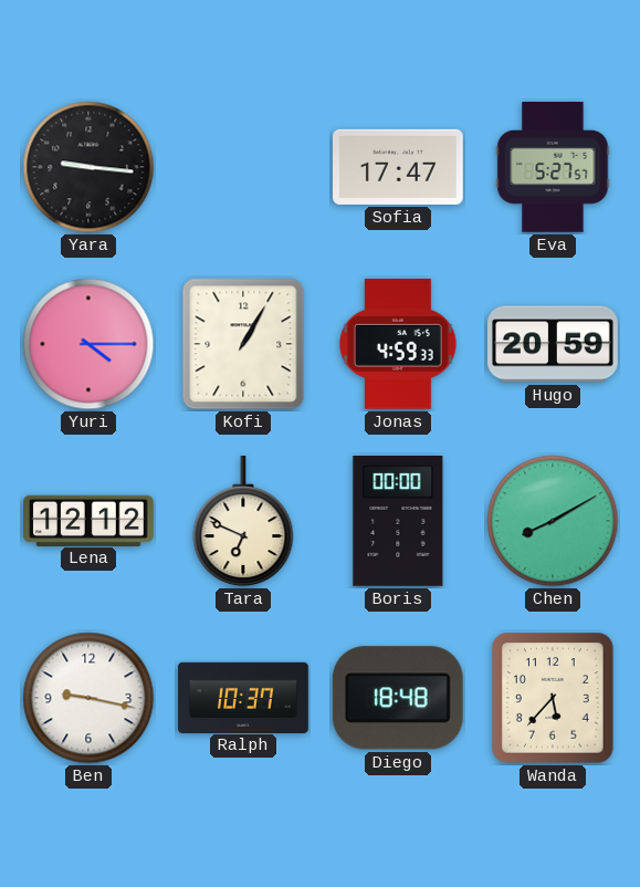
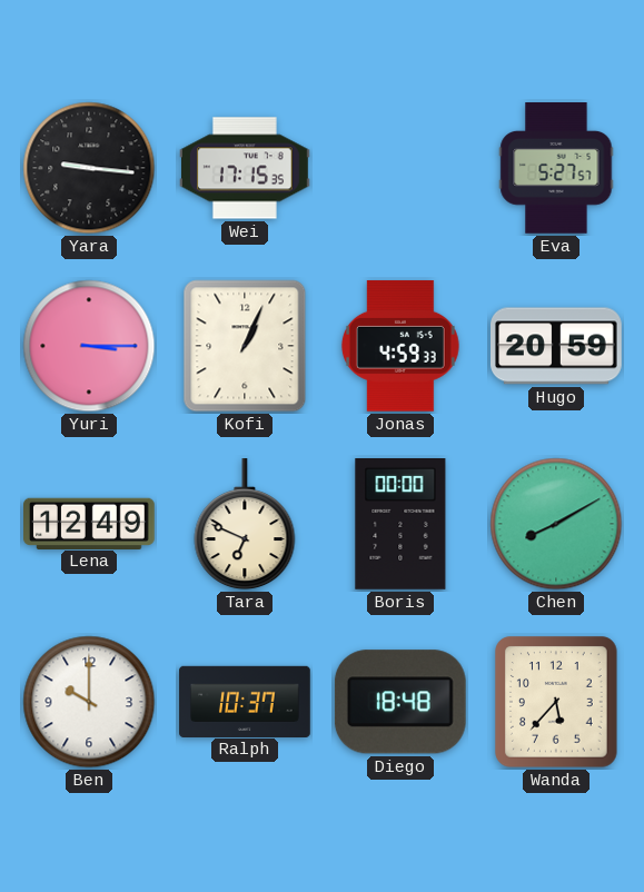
Wei: none -> 17:15
Sofia: 17:47 -> none
Yuri: 4:15 -> 3:15
Kofi: 1:05 -> 1:04
Lena: 12:12 -> 12:49
Ben: 9:17 -> 10:00
